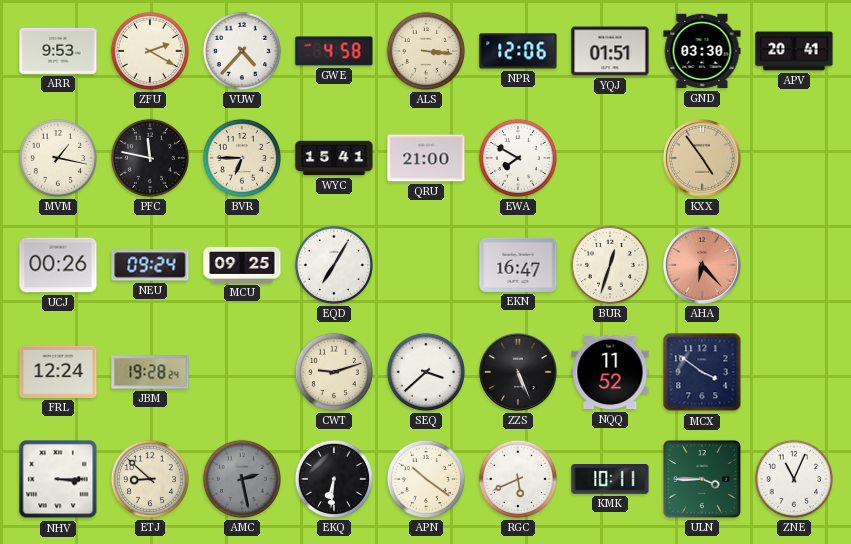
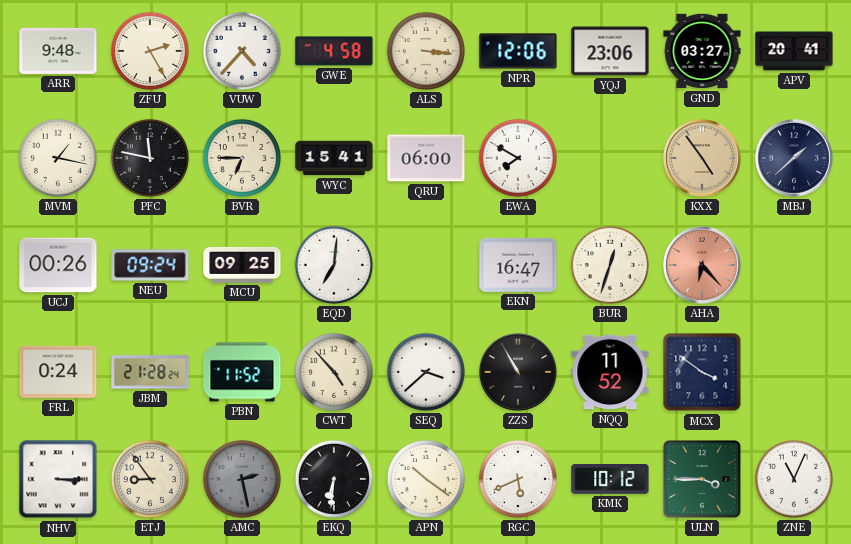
ARR: 9:53 -> 9:48
ZFU: 2:20 -> 2:25
YQJ: 01:51 -> 23:06
GND: 03:30 -> 03:27
QRU: 21:00 -> 06:00
MBJ: none -> 1:38
EQD: 7:05 -> 7:01
FRL: 12:24 -> 0:24
JBM: 19:28 -> 21:28
PBN: none -> 11:52
CWT: 9:12 -> 4:53
ZZS: 5:26 -> 10:55
ETJ: 8:52 -> 8:54
KMK: 10:11 -> 10:12
